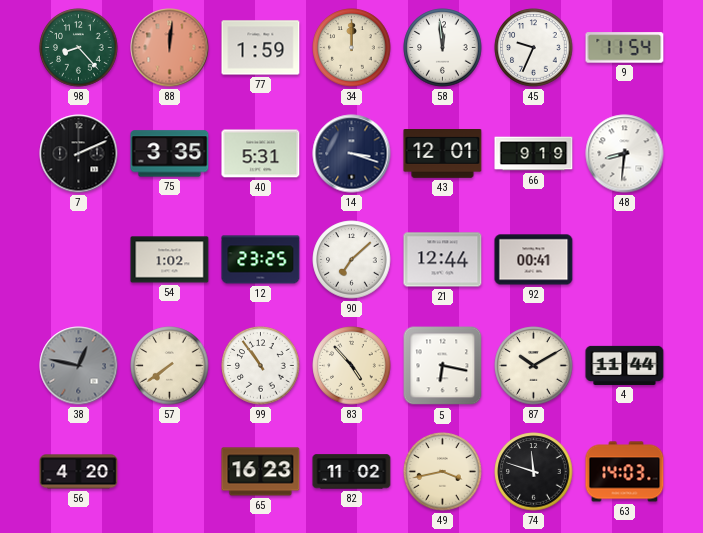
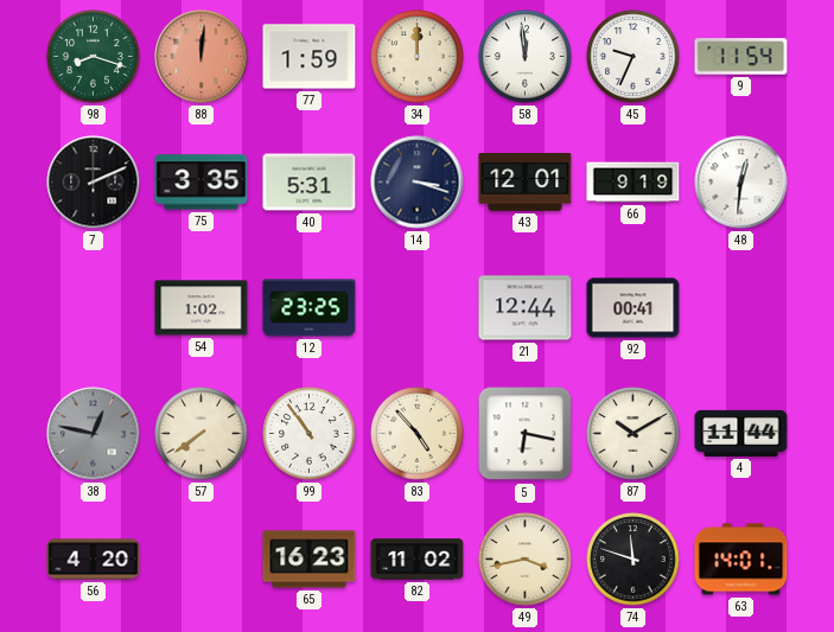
98: 8:23 -> 8:18
48: 8:31 -> 12:31
90: 7:08 -> none
63: 14:03 -> 14:01
